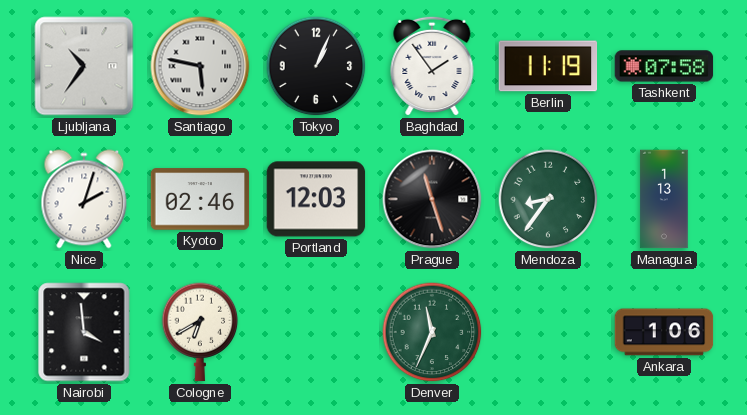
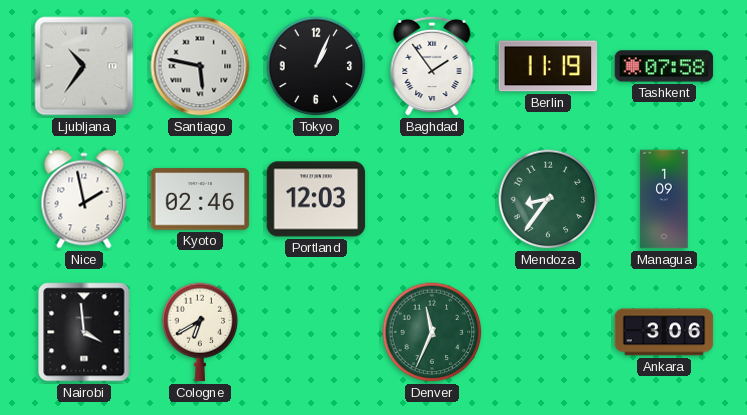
Nice: 2:03 -> 1:58
Prague: 11:27 -> none
Managua: 1:13 -> 1:09
Ankara: 1:06 -> 3:06
